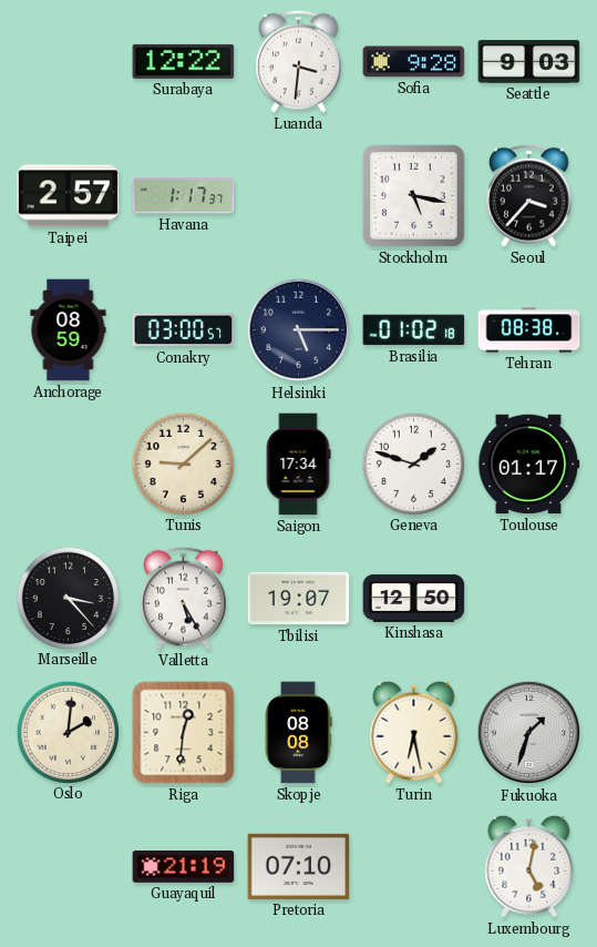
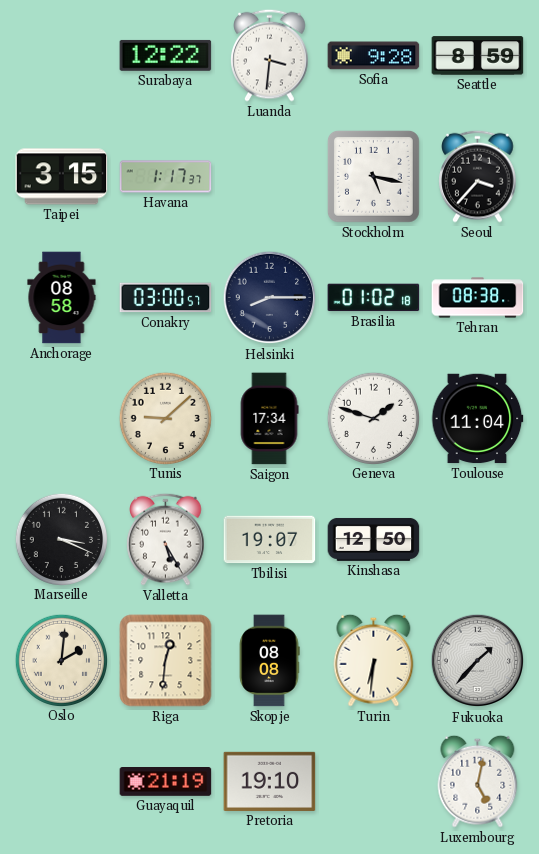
Seattle: 9:03 -> 8:59
Taipei: 2:57 -> 3:15
Anchorage: 08:59 -> 08:58
Helsinki: 5:15 -> 8:15
Toulouse: 01:17 -> 11:04
Marseille: 3:23 -> 3:19
Turin: 6:28 -> 6:31
Fukuoka: 1:33 -> 1:37
Pretoria: 07:10 -> 19:10
